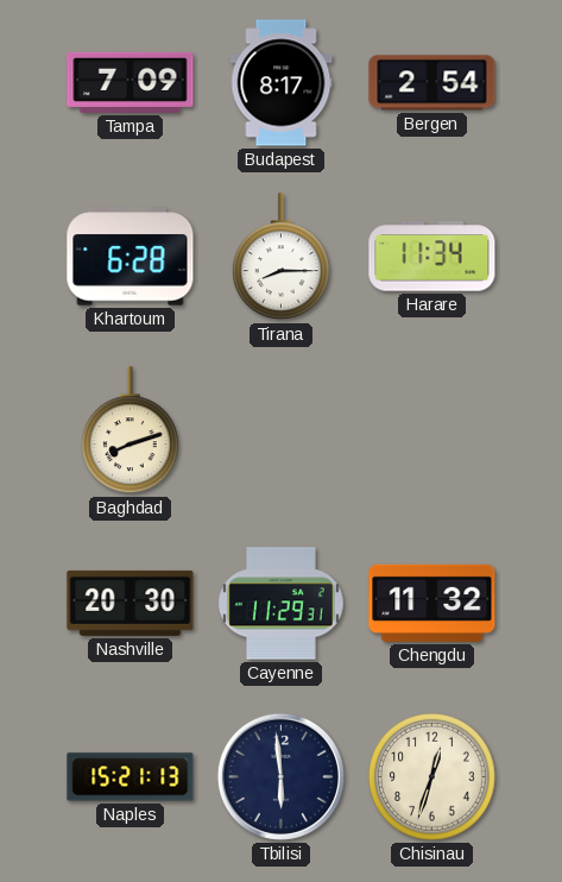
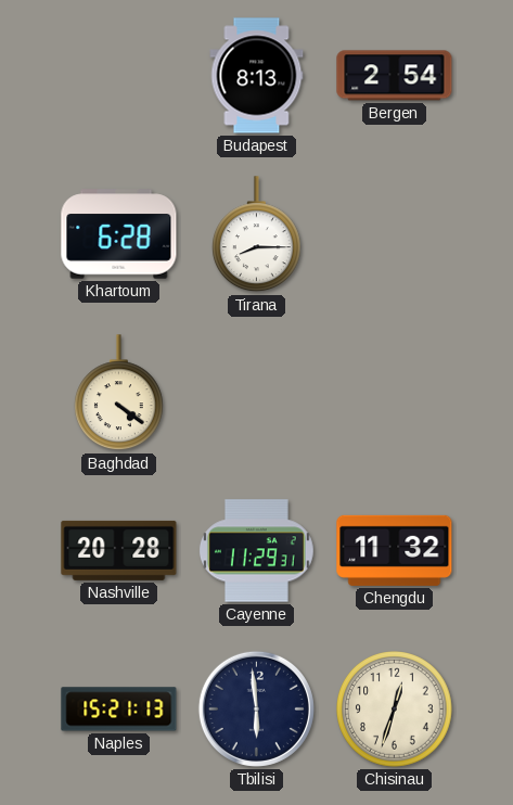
Tampa: 7:09 -> none
Budapest: 8:17 -> 8:13
Harare: 11:34 -> none
Baghdad: 8:12 -> 4:21
Nashville: 20:30 -> 20:28
